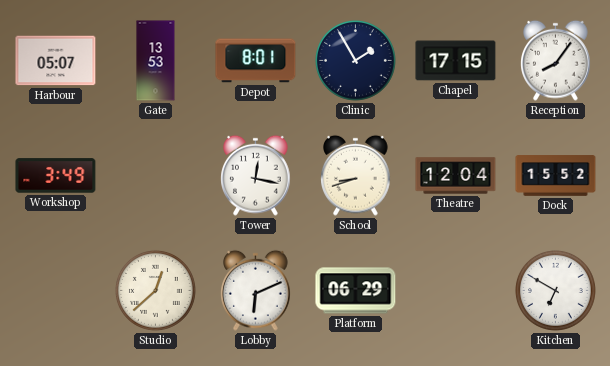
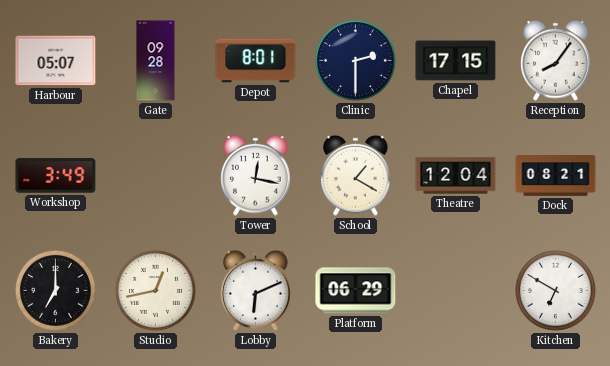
Gate: 13:53 -> 09:28
Clinic: 1:55 -> 2:30
School: 8:42 -> 1:20
Dock: 15:52 -> 08:21
Bakery: none -> 7:00
Studio: 12:38 -> 12:43
